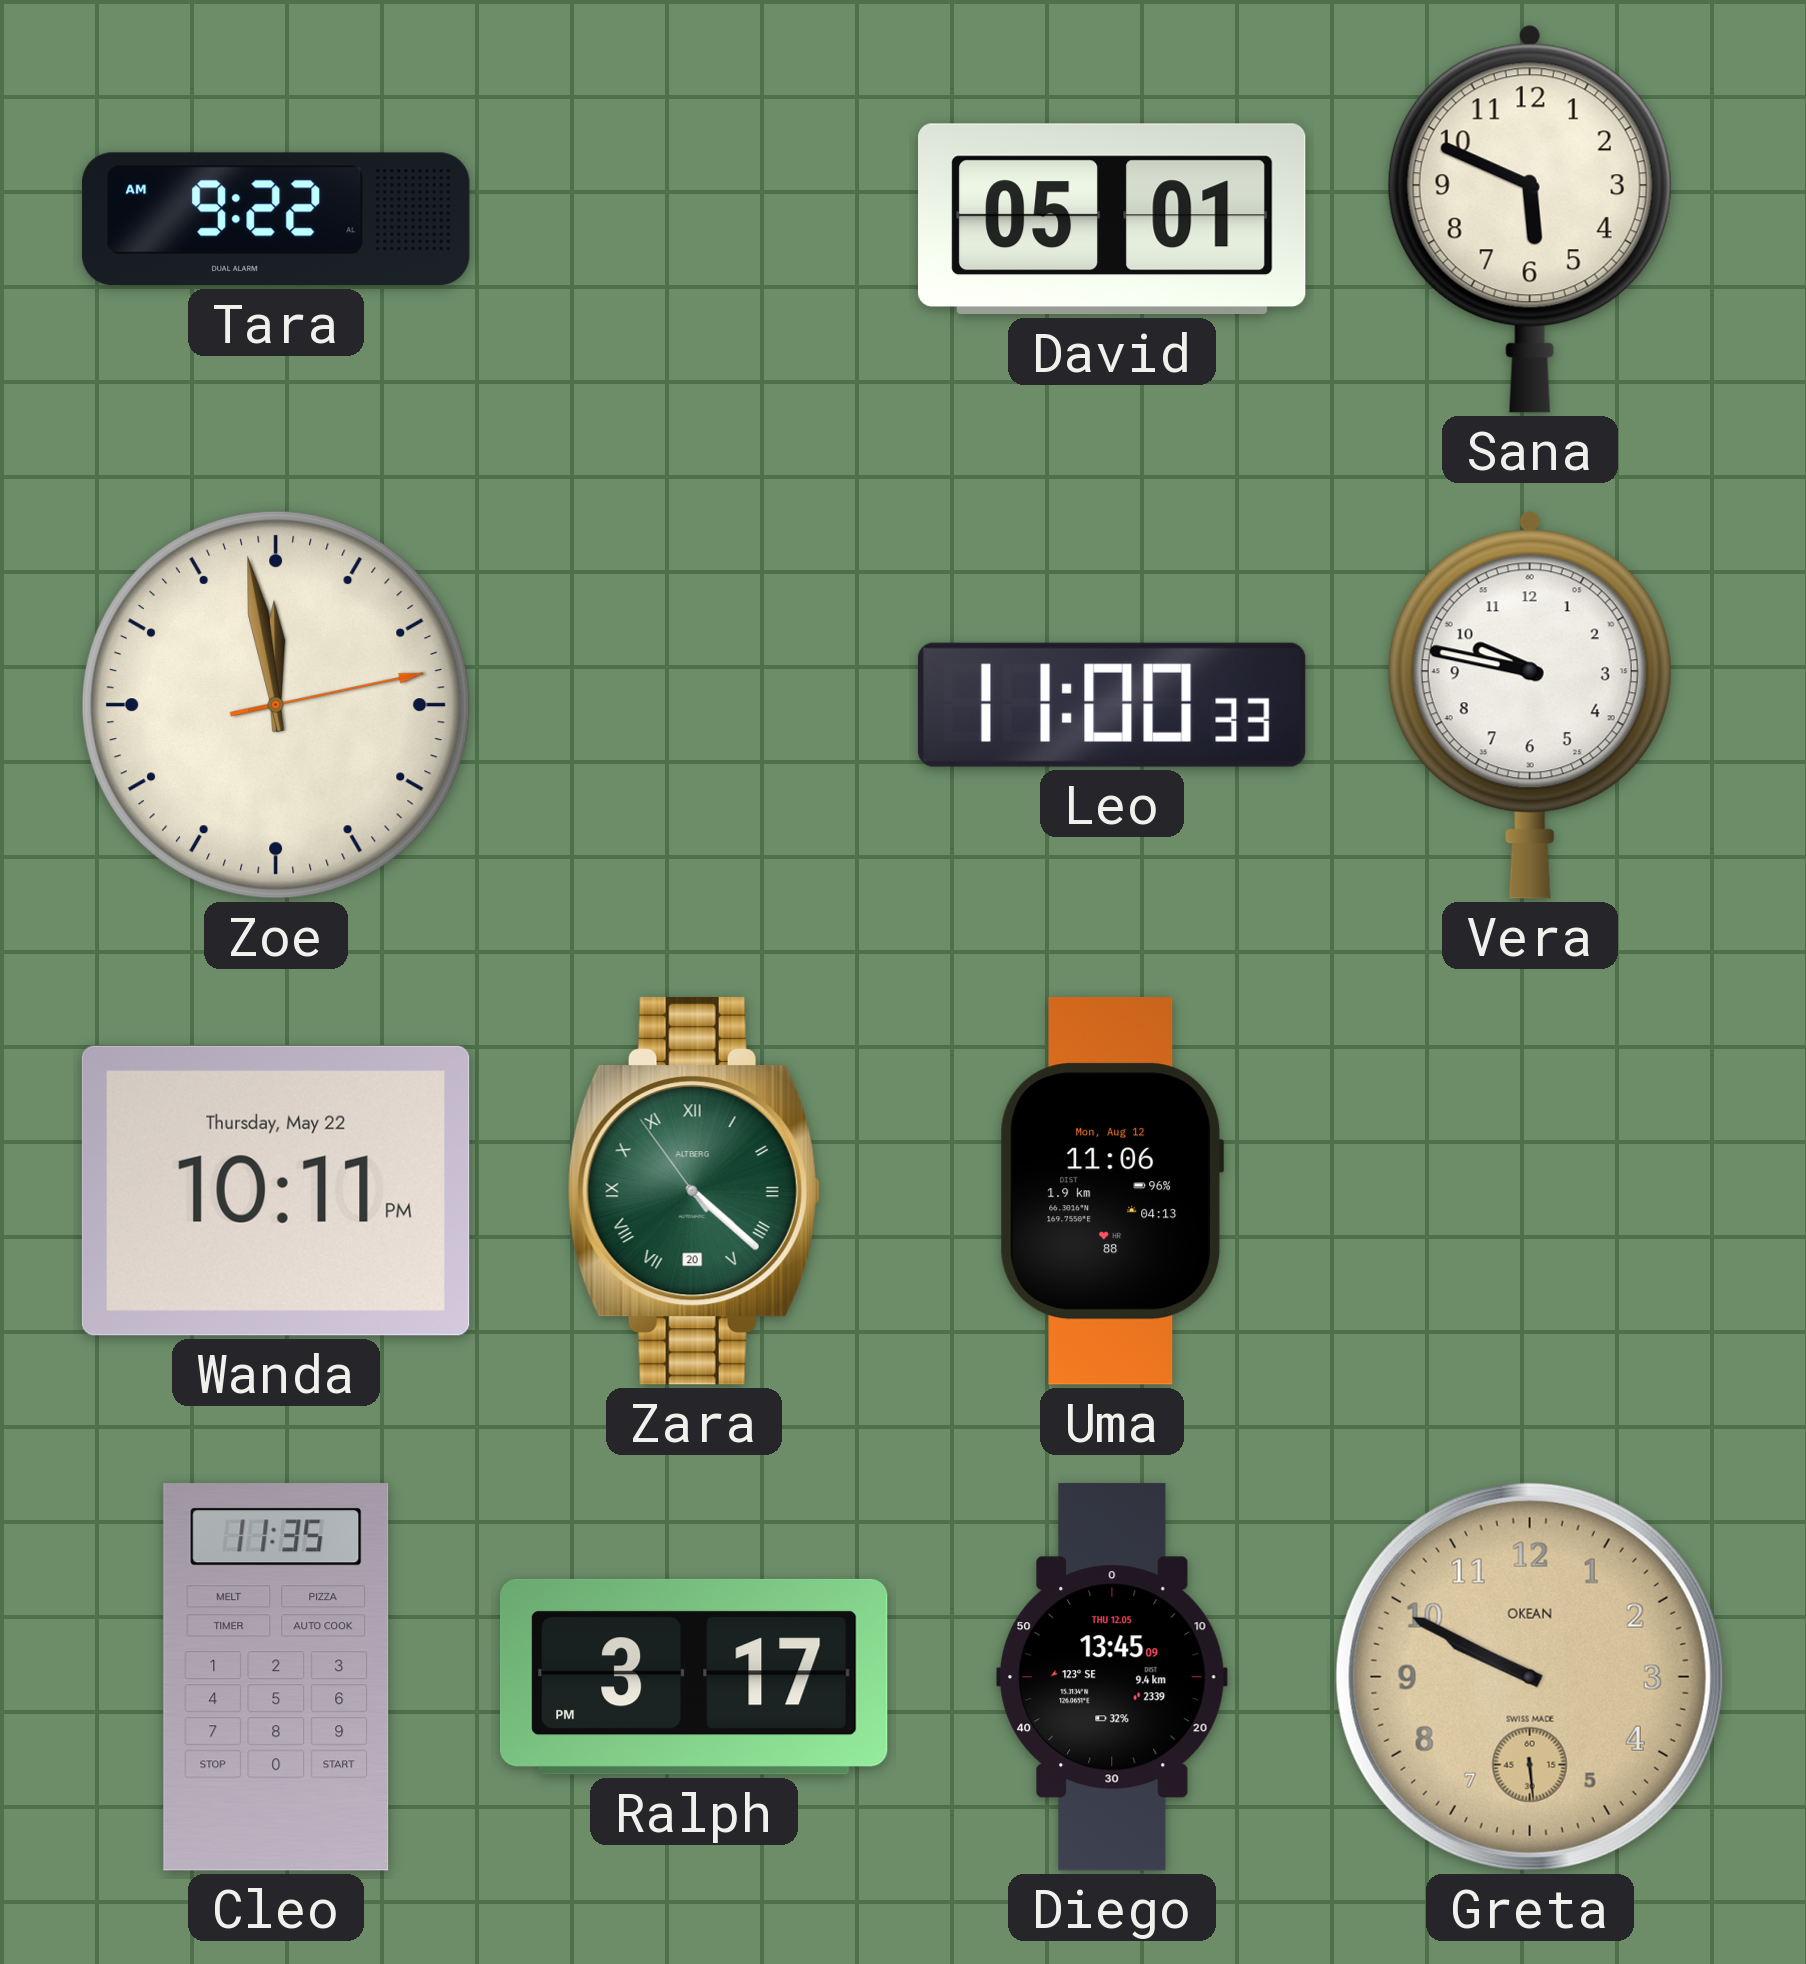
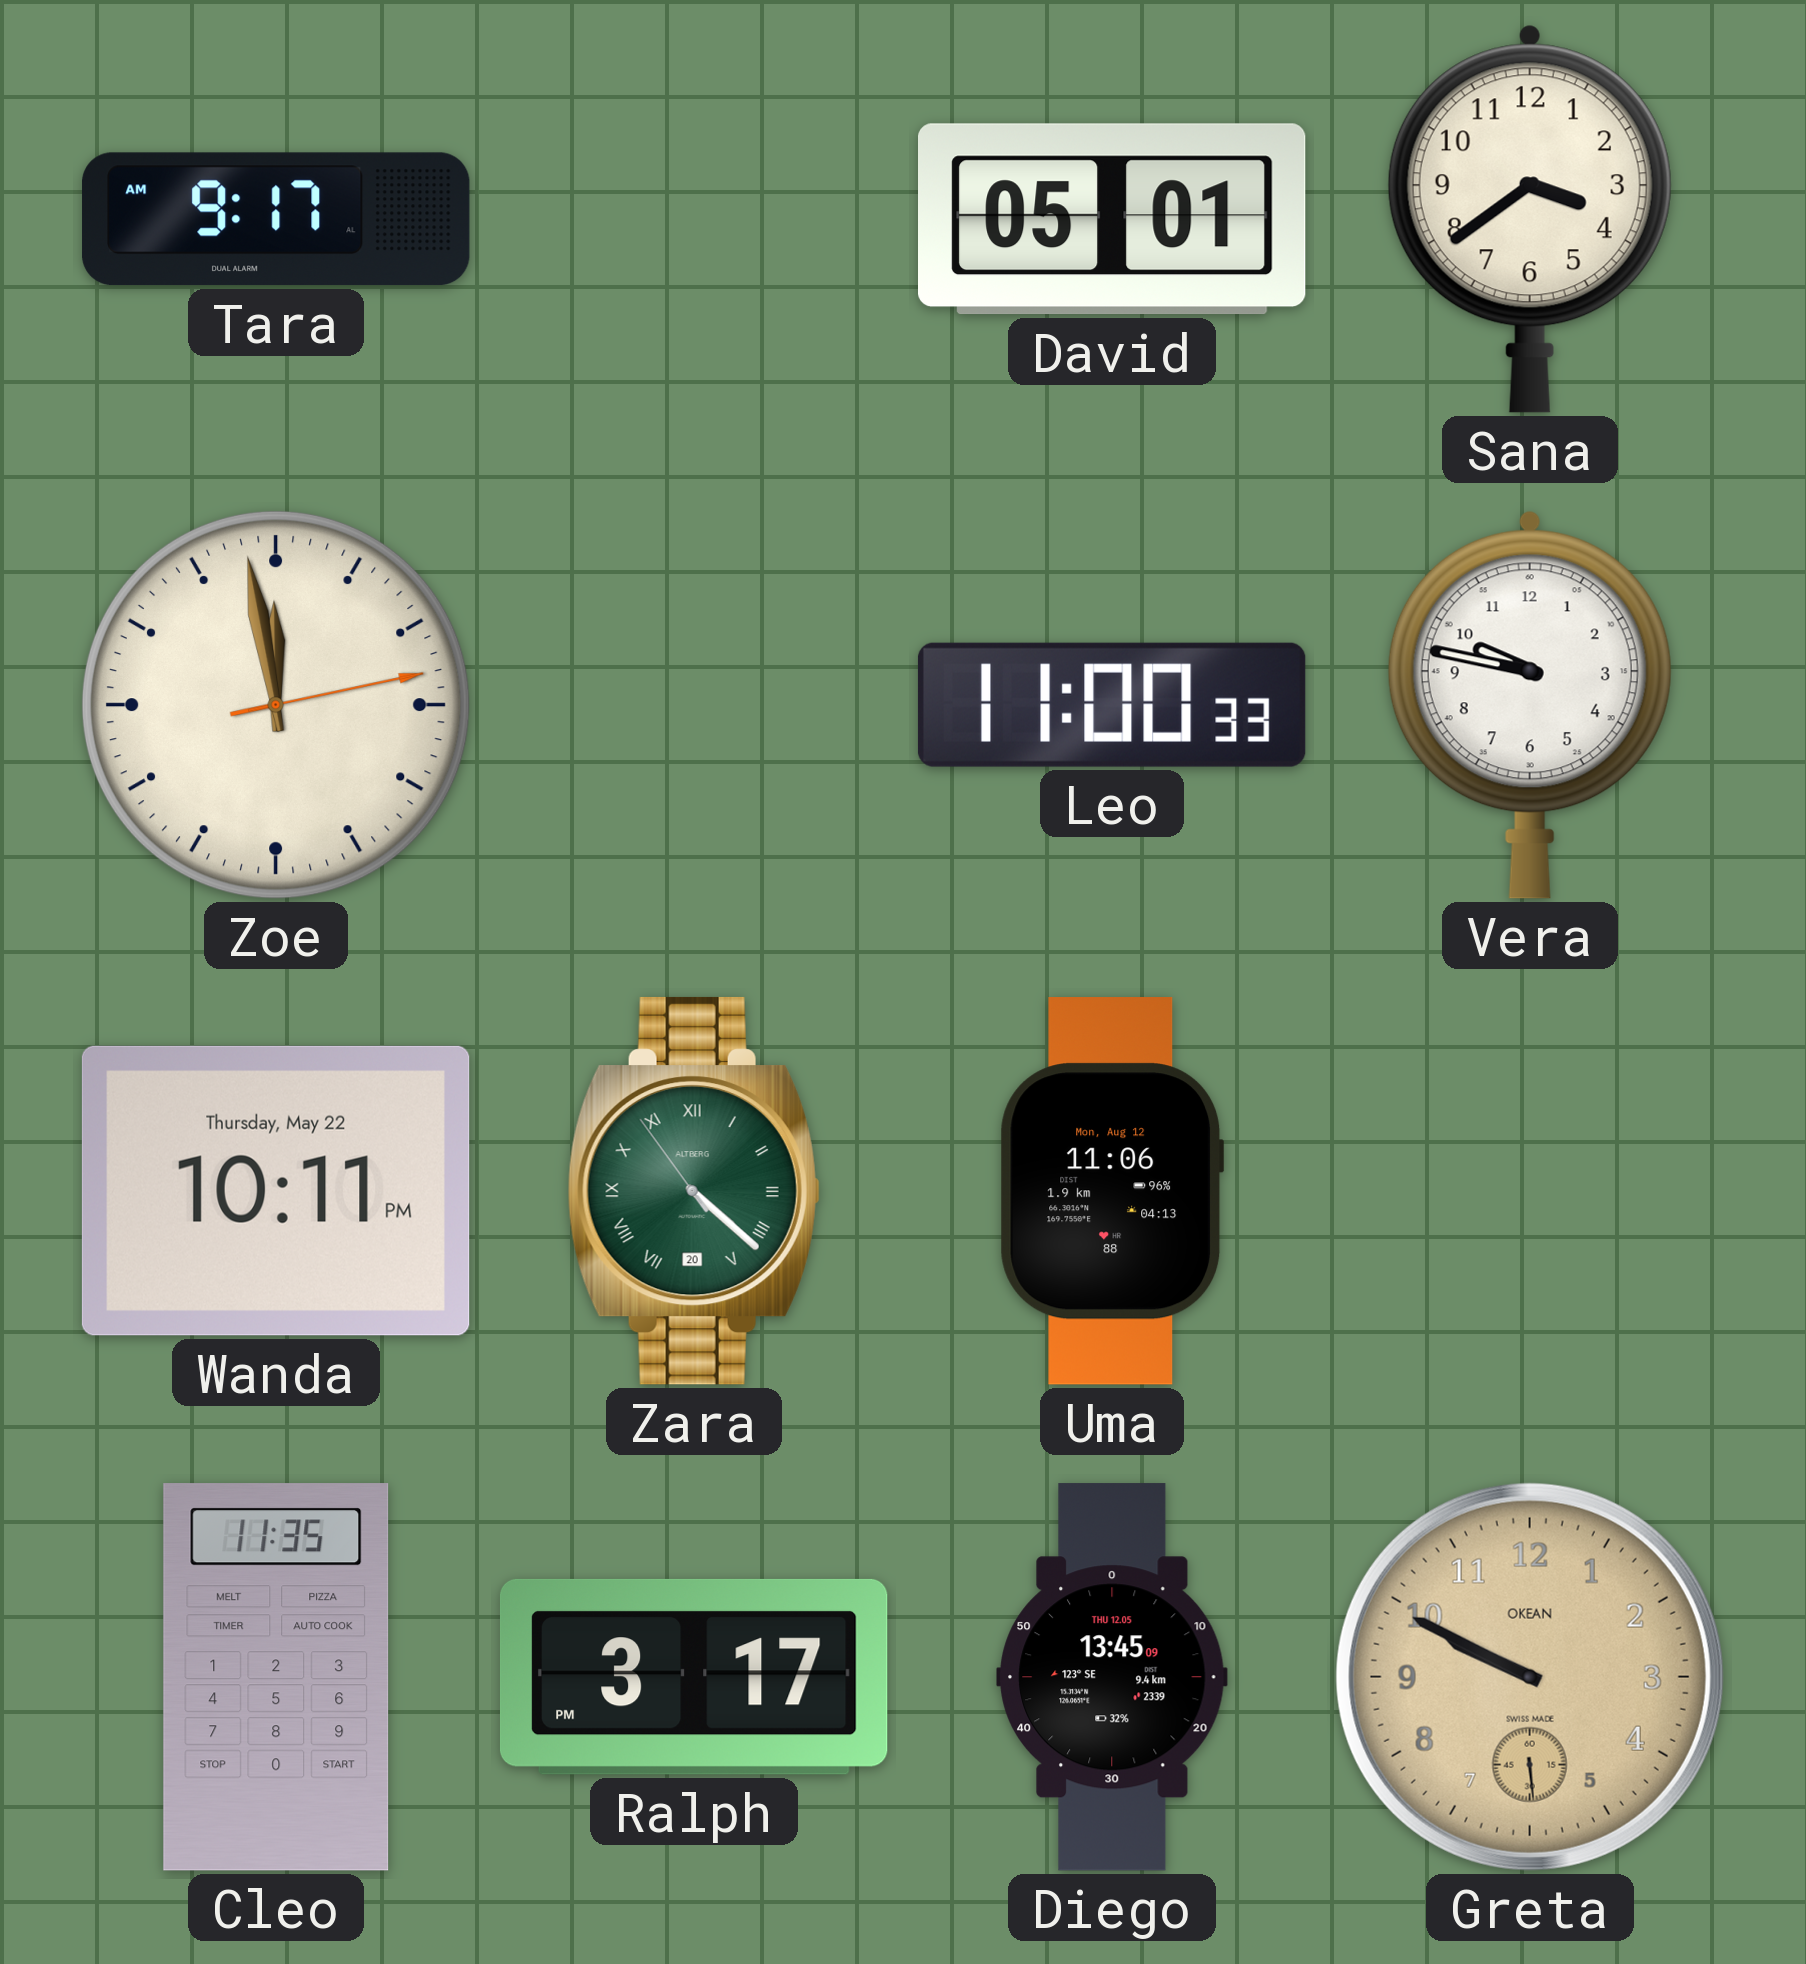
Tara: 9:22 -> 9:17
Sana: 5:49 -> 3:39
